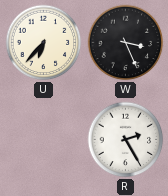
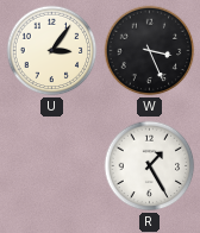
U: 6:37 -> 3:06
R: 2:25 -> 1:25
